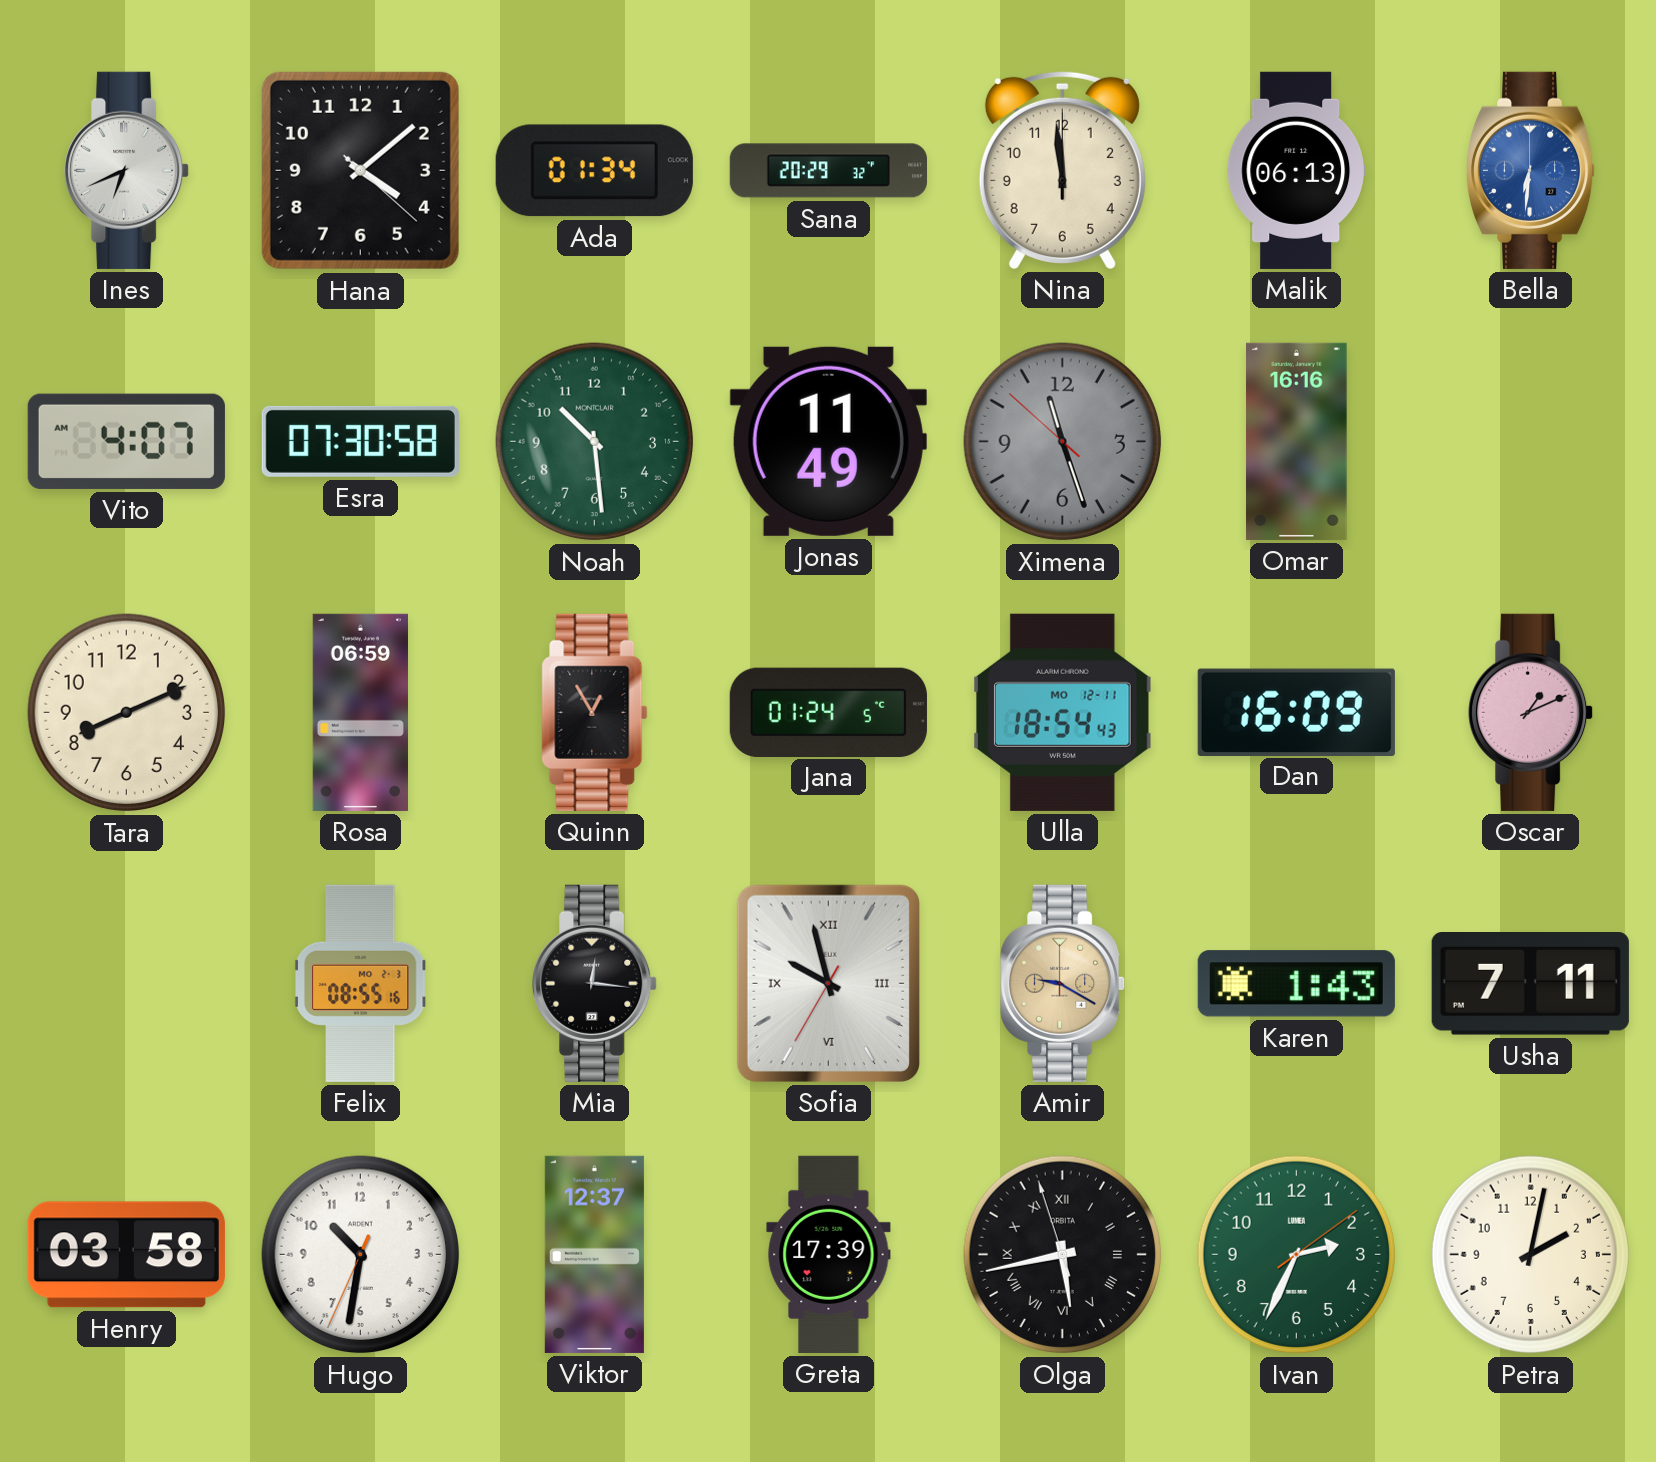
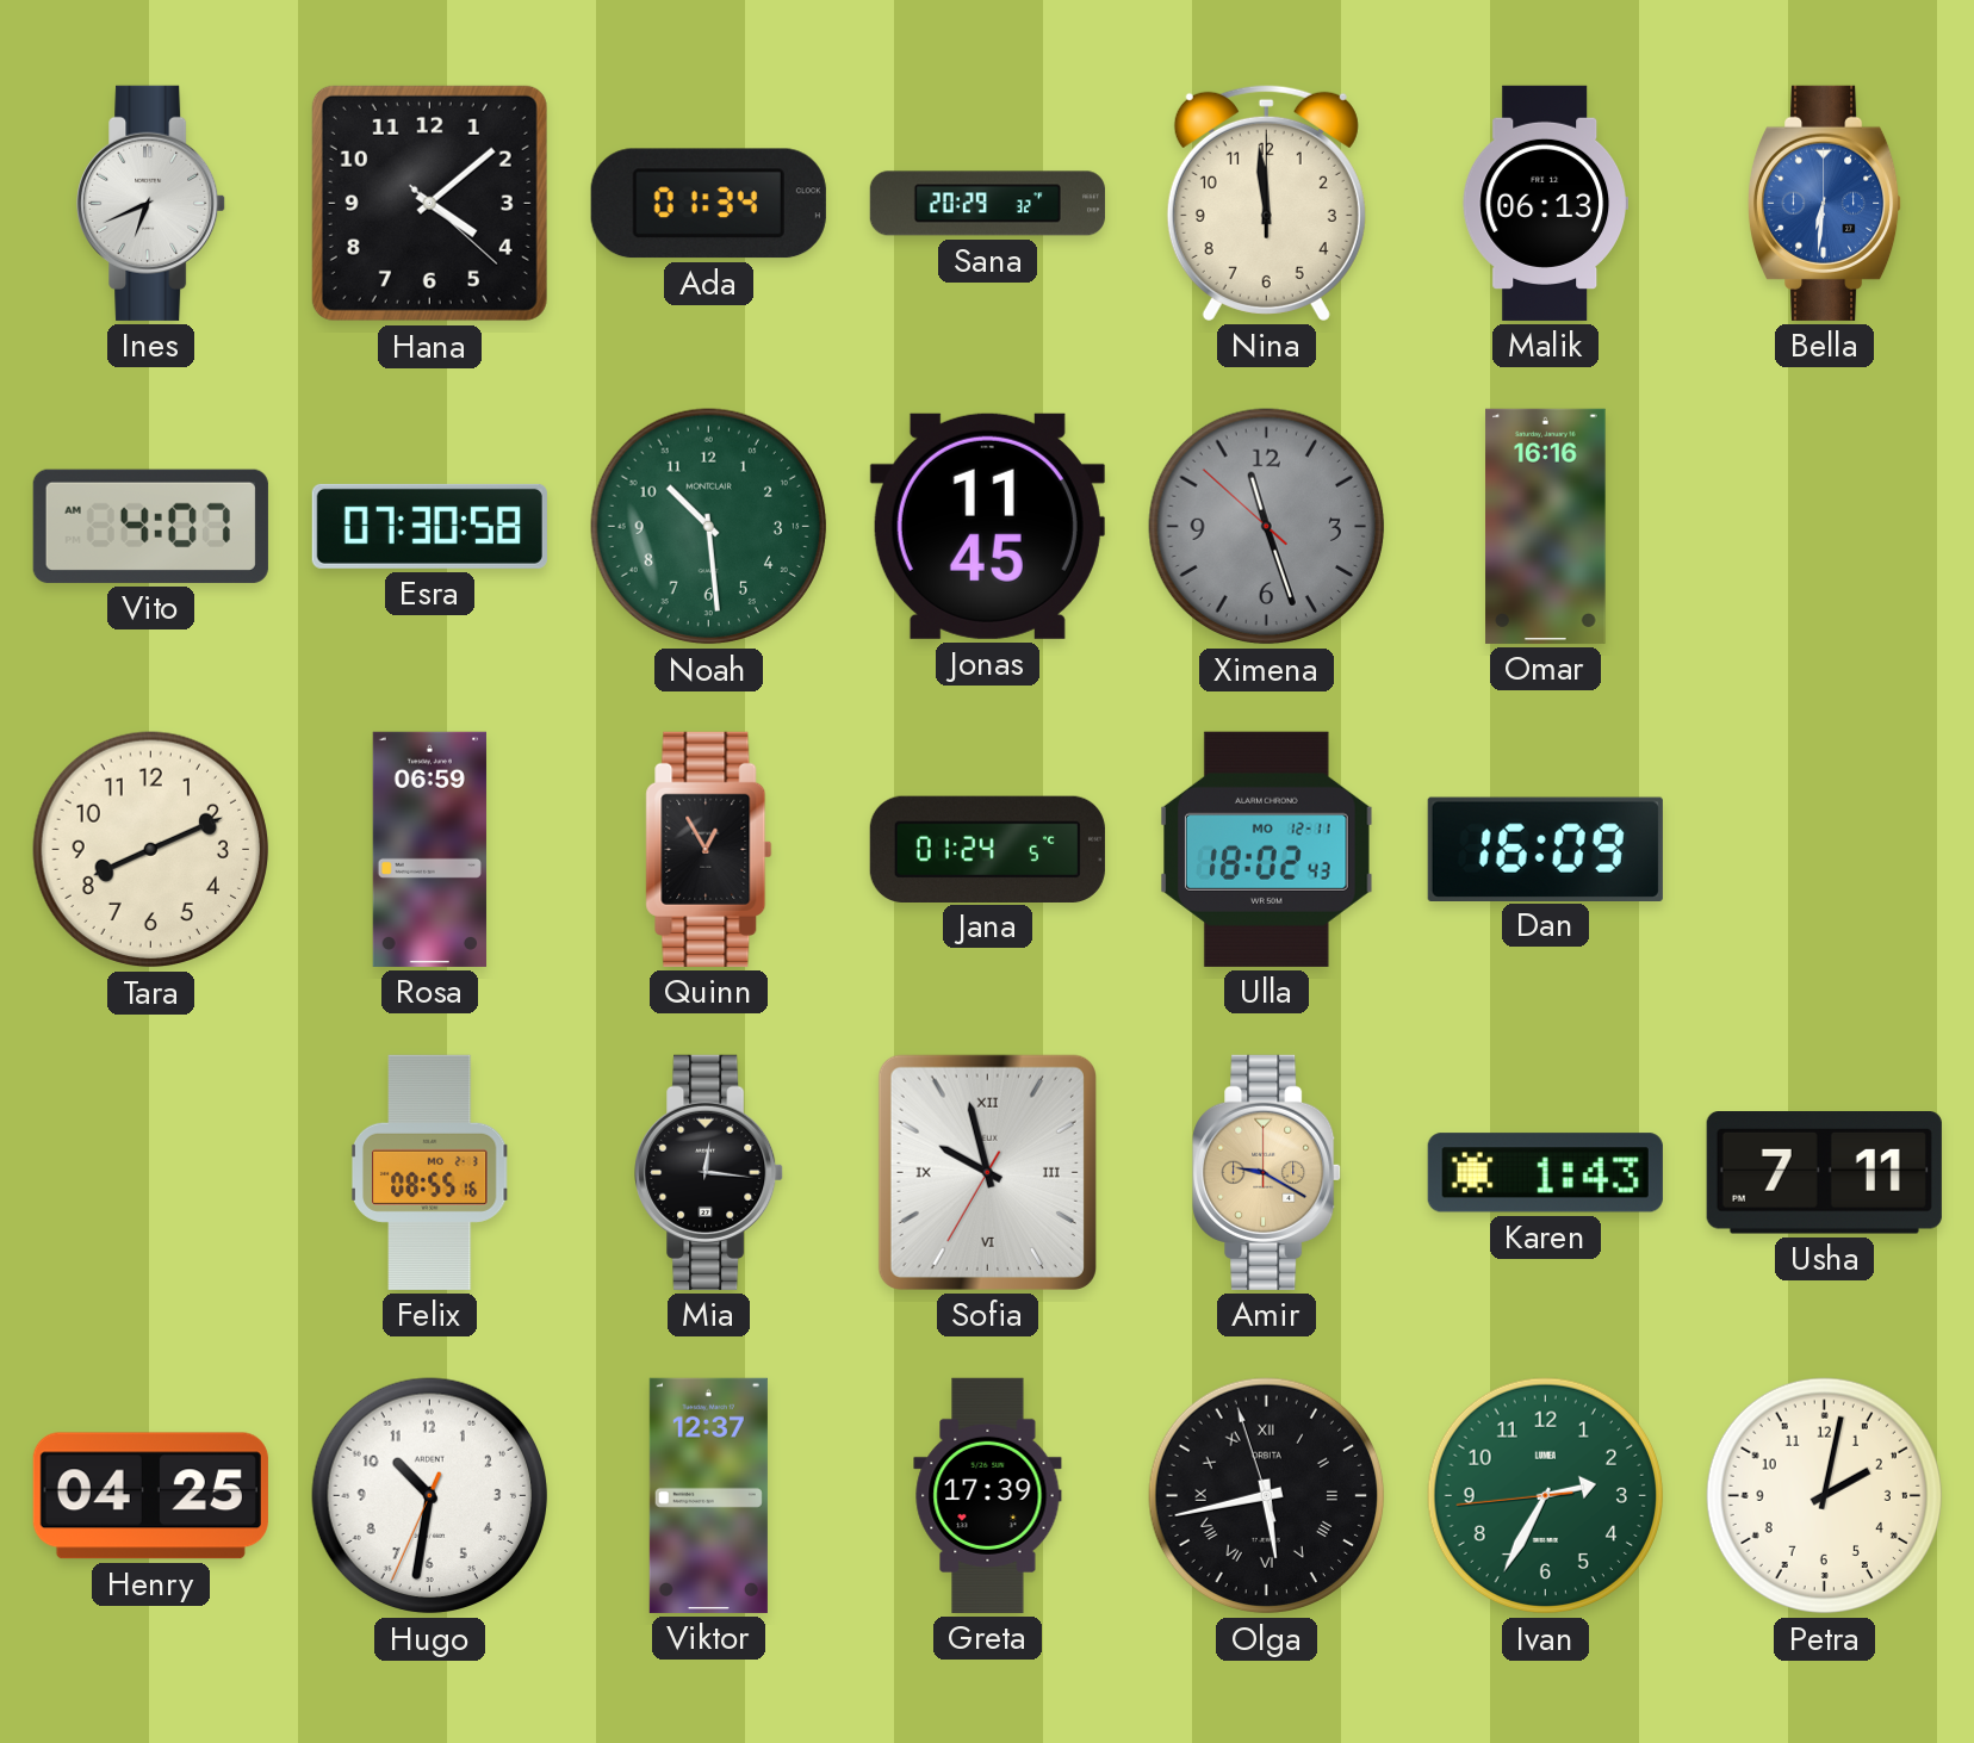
Jonas: 11:49 -> 11:45
Ulla: 18:54 -> 18:02
Oscar: 1:11 -> none
Henry: 03:58 -> 04:25
Ivan: 2:34:09 -> 2:34:44
